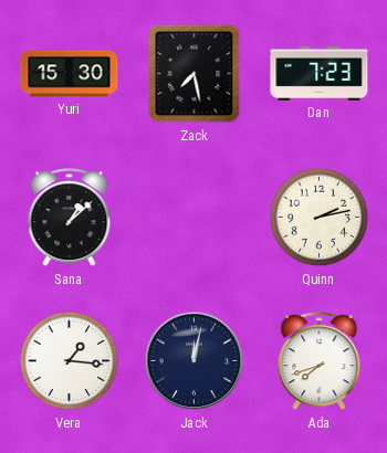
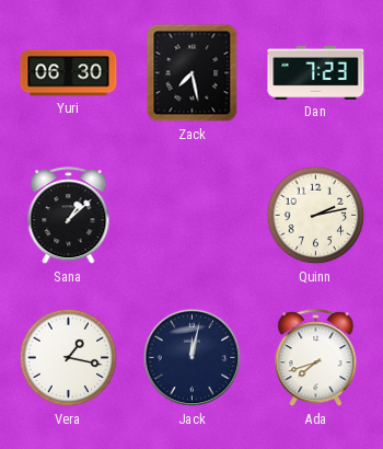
Yuri: 15:30 -> 06:30
Vera: 1:16 -> 1:17
